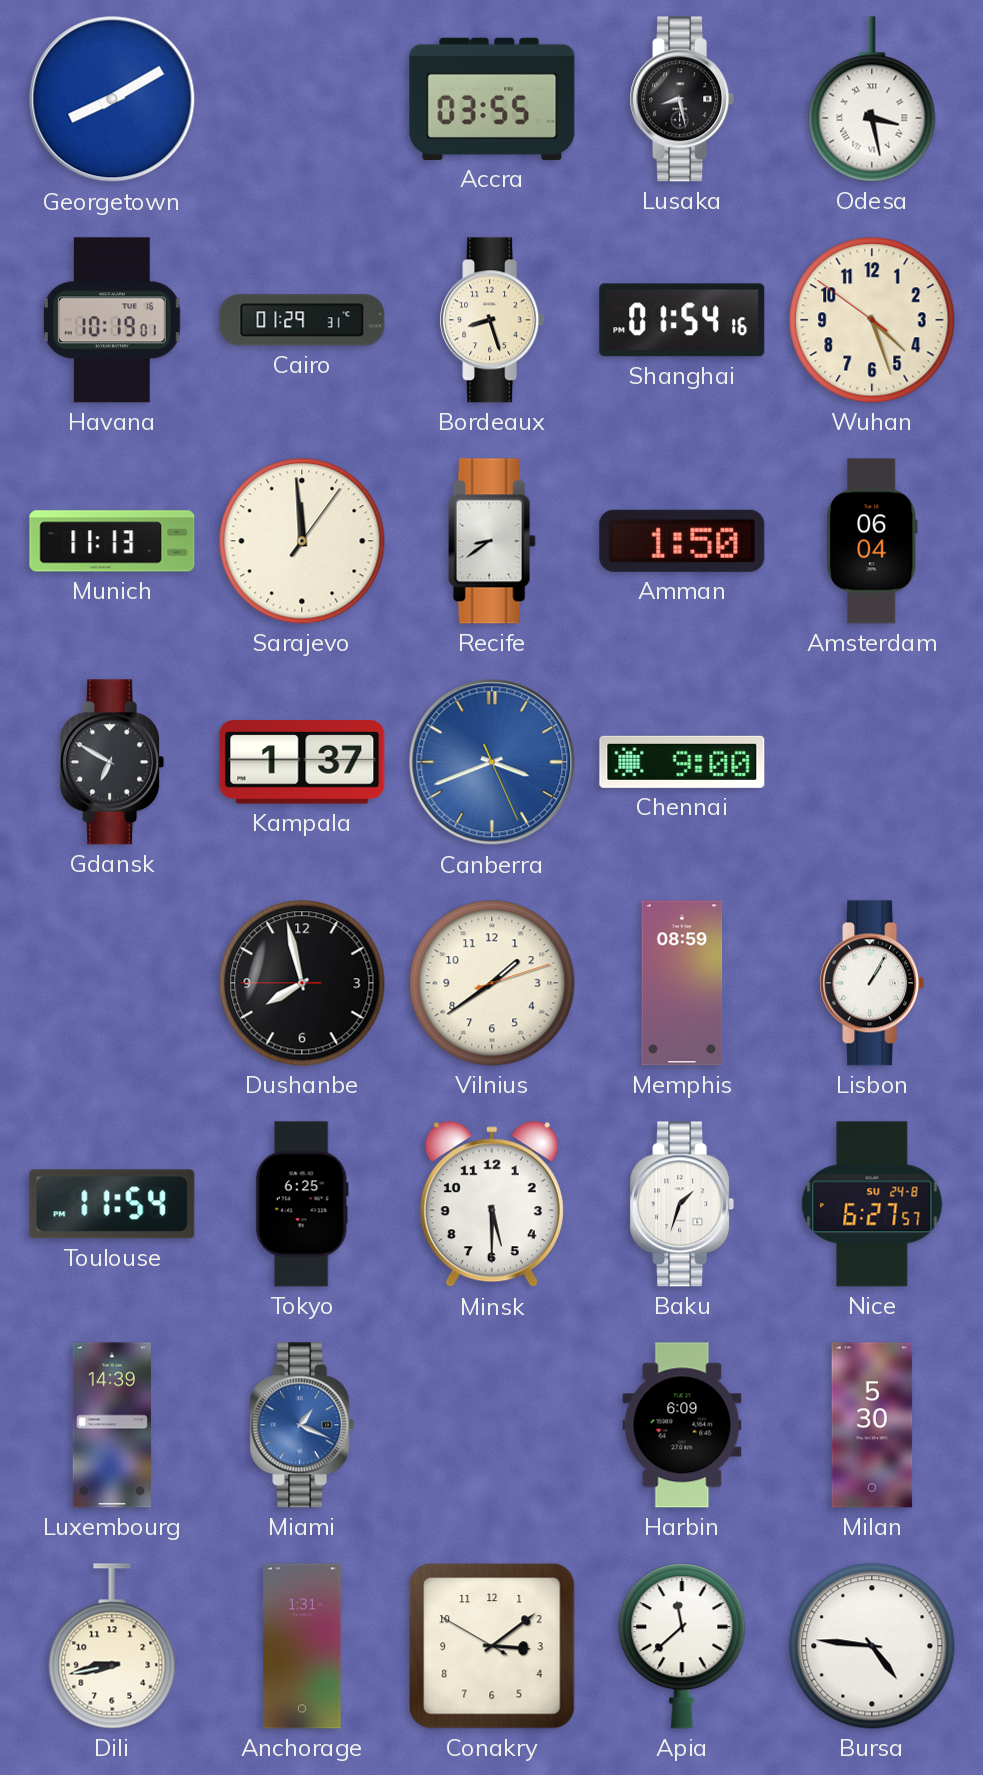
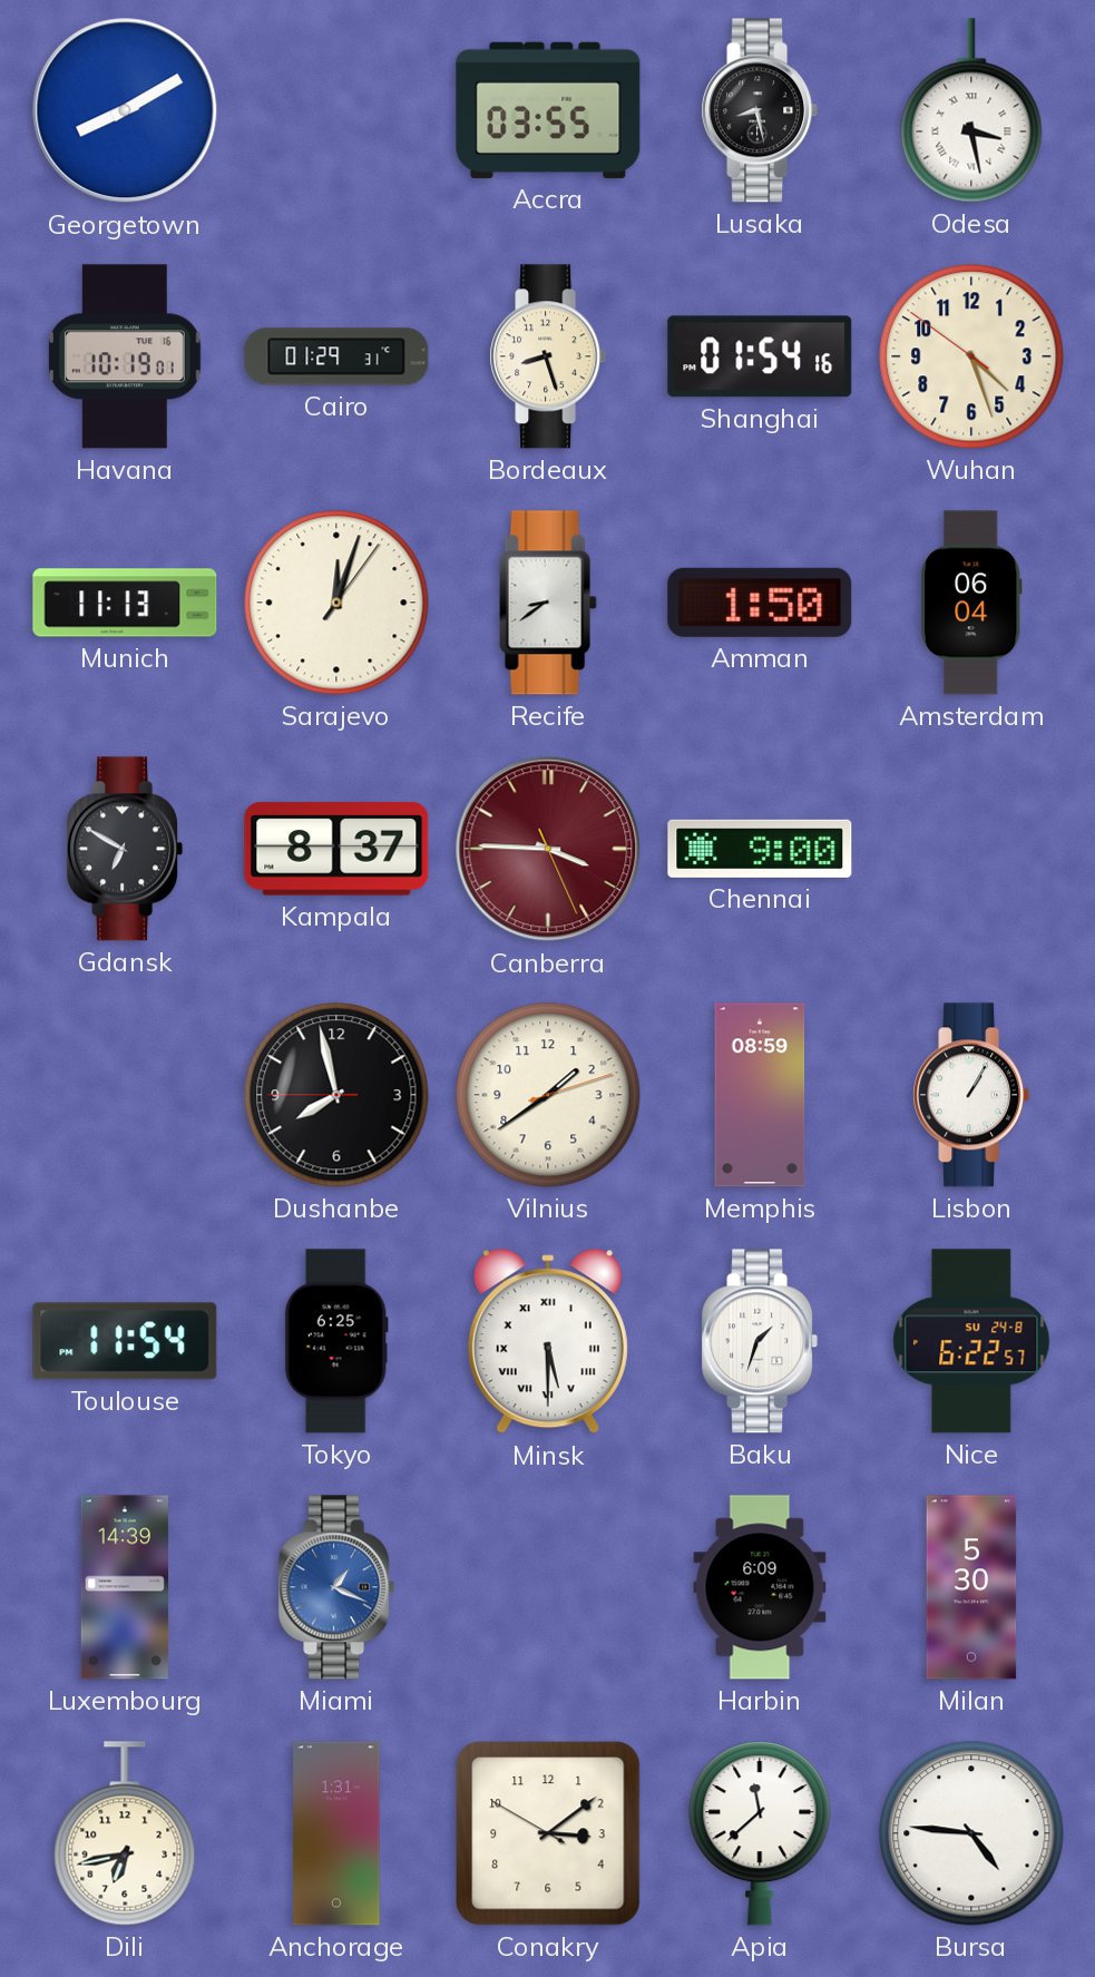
Sarajevo: 11:59 -> 12:03
Kampala: 1:37 -> 8:37
Canberra: 3:41 -> 3:45
Canberra dial: blue -> burgundy
Minsk numerals: Arabic -> Roman
Nice: 6:27 -> 6:22
Dili: 8:43 -> 6:43
